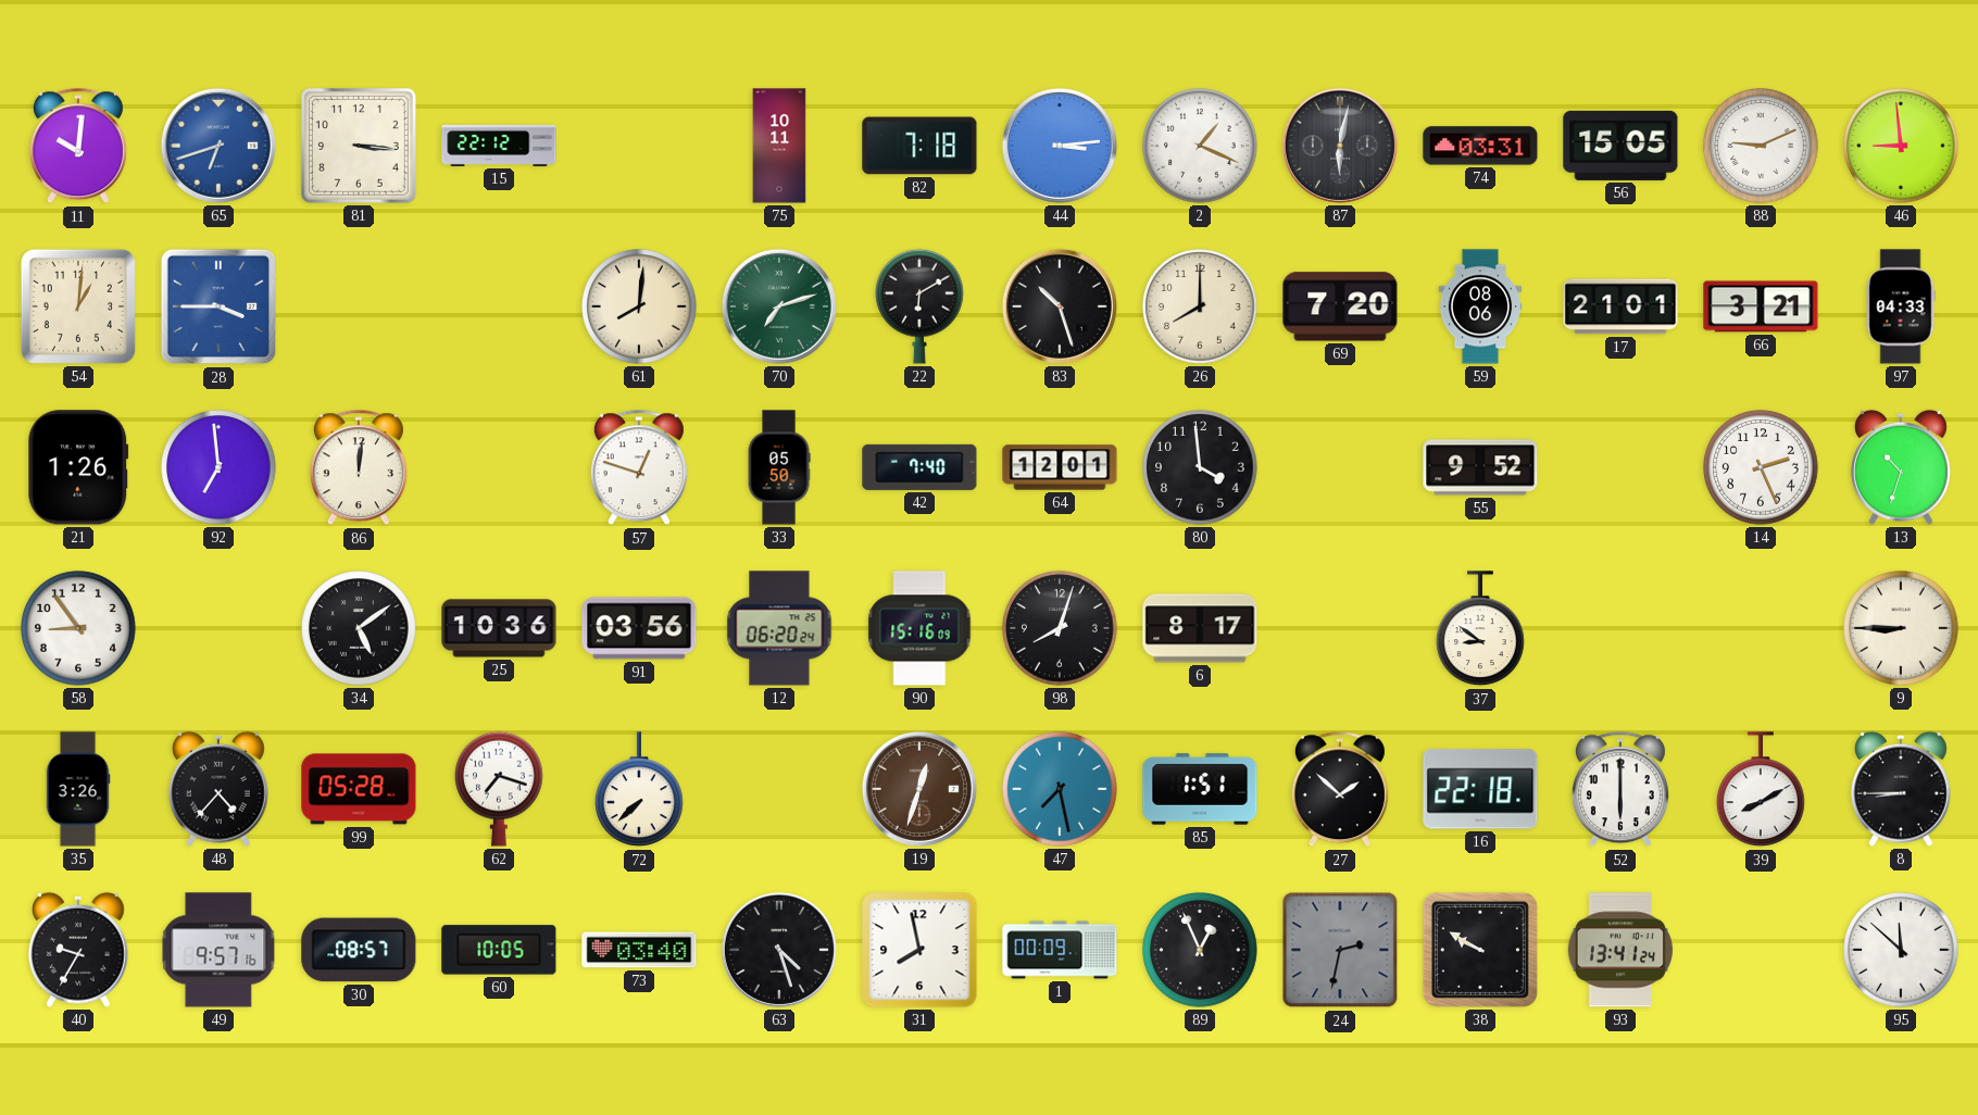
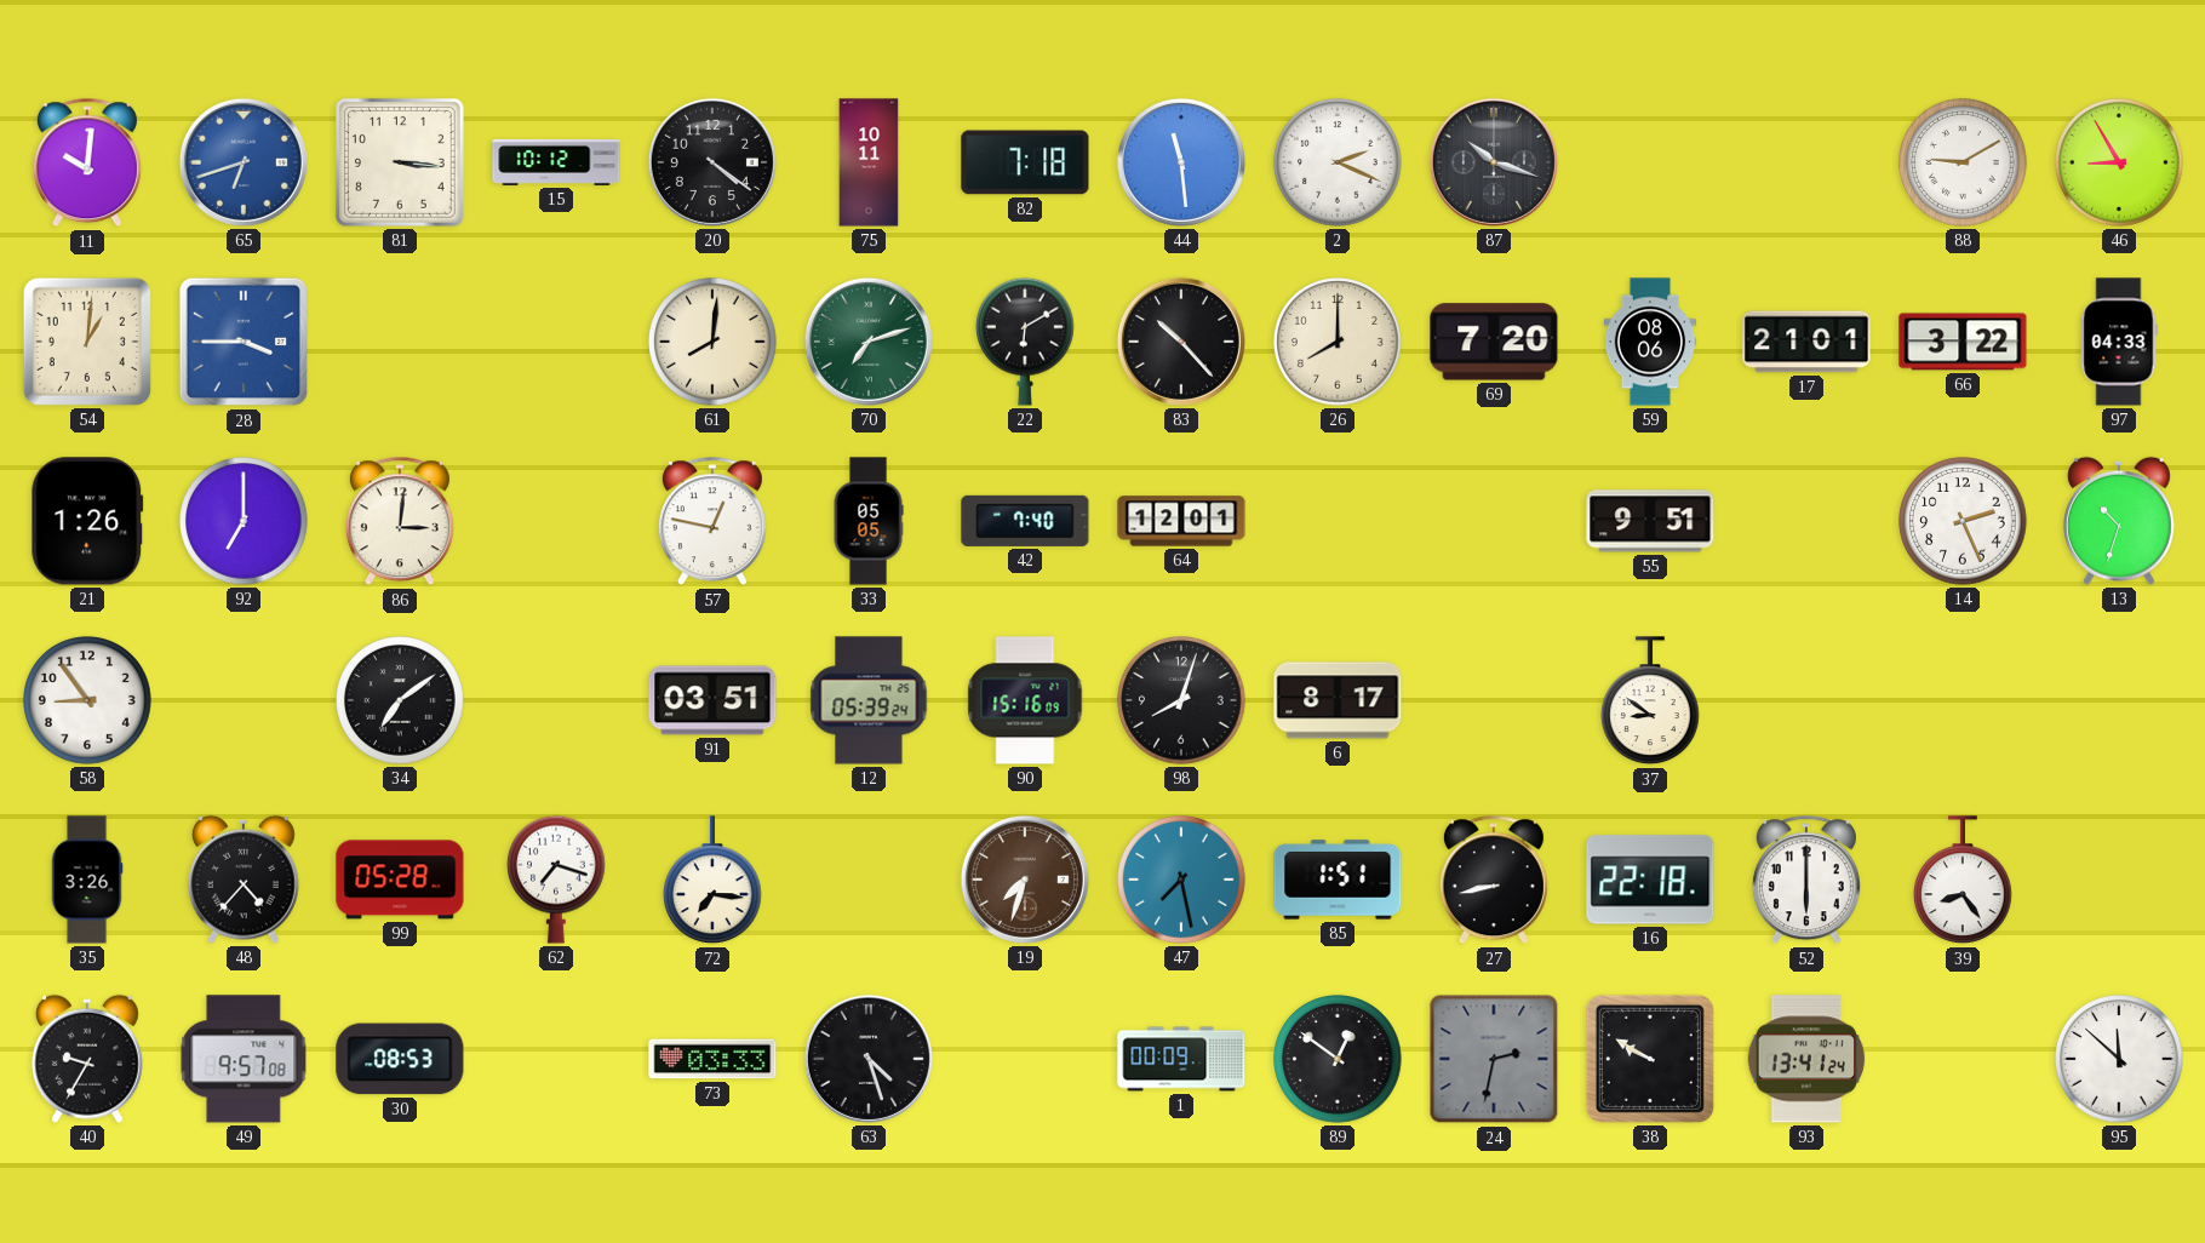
15: 22:12 -> 10:12
20: none -> 4:21
44: 3:14 -> 11:29
2: 1:19 -> 2:19
87: 6:02 -> 10:18
74: 03:31 -> none
56: 15:05 -> none
88: 9:11 -> 9:10
46: 8:59 -> 8:55
83: 10:27 -> 10:23
66: 3:21 -> 3:22
92: 6:59 -> 7:00
86: 12:01 -> 3:01
57: 12:48 -> 12:47
33: 05:50 -> 05:05
80: 3:59 -> none
55: 9:52 -> 9:51
34: 5:09 -> 7:09
25: 10:36 -> none
91: 03:56 -> 03:51
12: 06:20 -> 05:39
9: 8:45 -> none
72: 7:38 -> 7:16
19: 12:33 -> 7:33
27: 1:52 -> 8:43
39: 8:10 -> 8:24
8: 8:45 -> none
49: 9:57:16 -> 9:57:08
30: 08:57 -> 08:53
60: 10:05 -> none
73: 03:40 -> 03:33
31: 7:58 -> none
89: 12:56 -> 12:51
